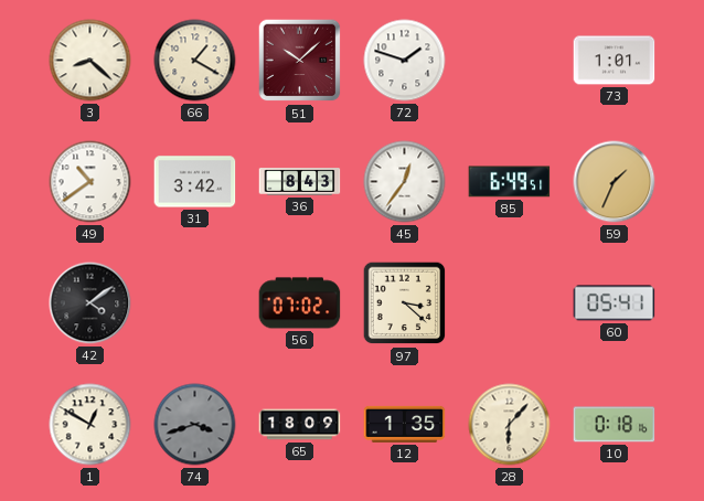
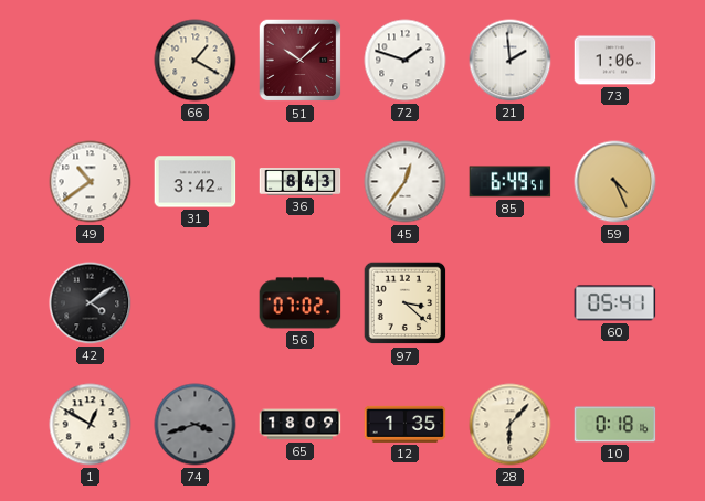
3: 8:22 -> none
21: none -> 1:59
73: 1:01 -> 1:06
59: 1:34 -> 4:26
